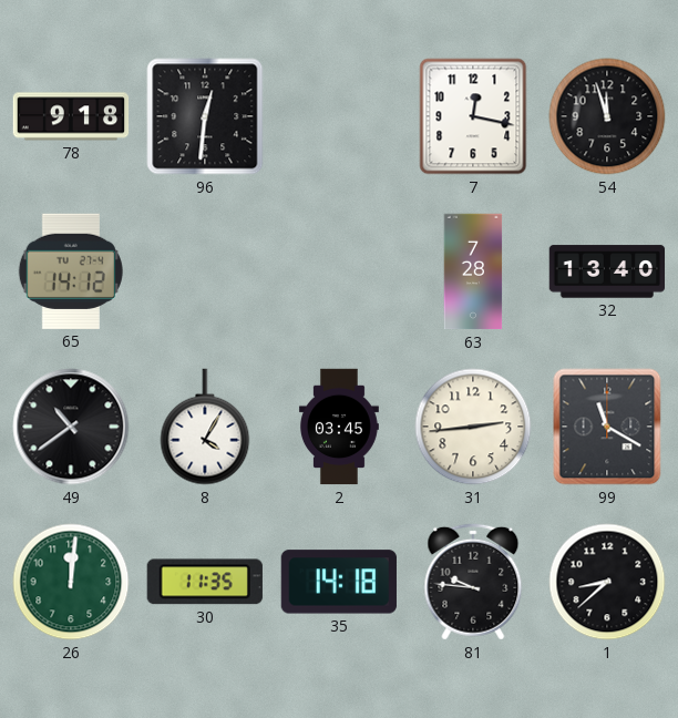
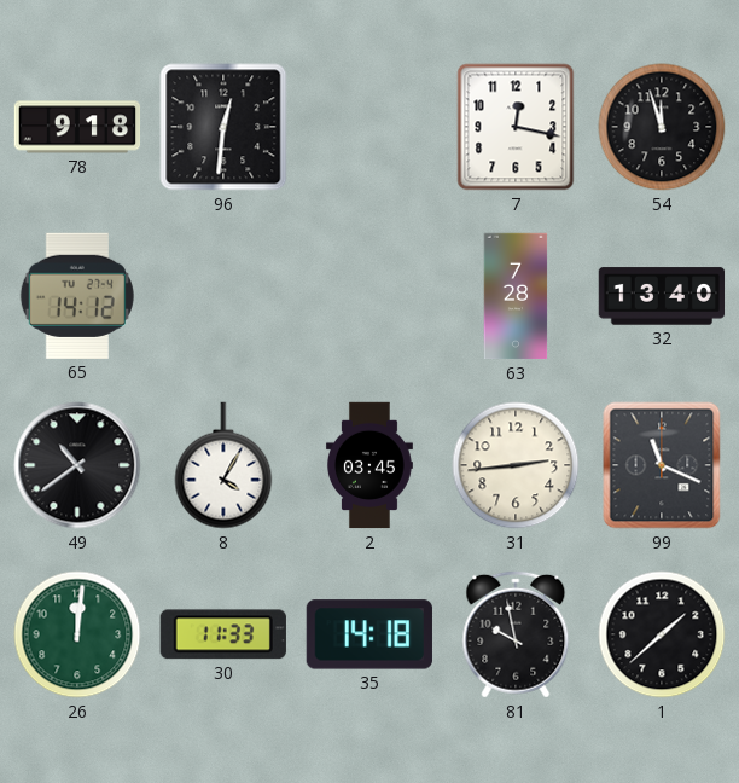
99: 11:20 -> 11:19
30: 11:35 -> 11:33
81: 9:46 -> 9:58
1: 8:38 -> 1:38
